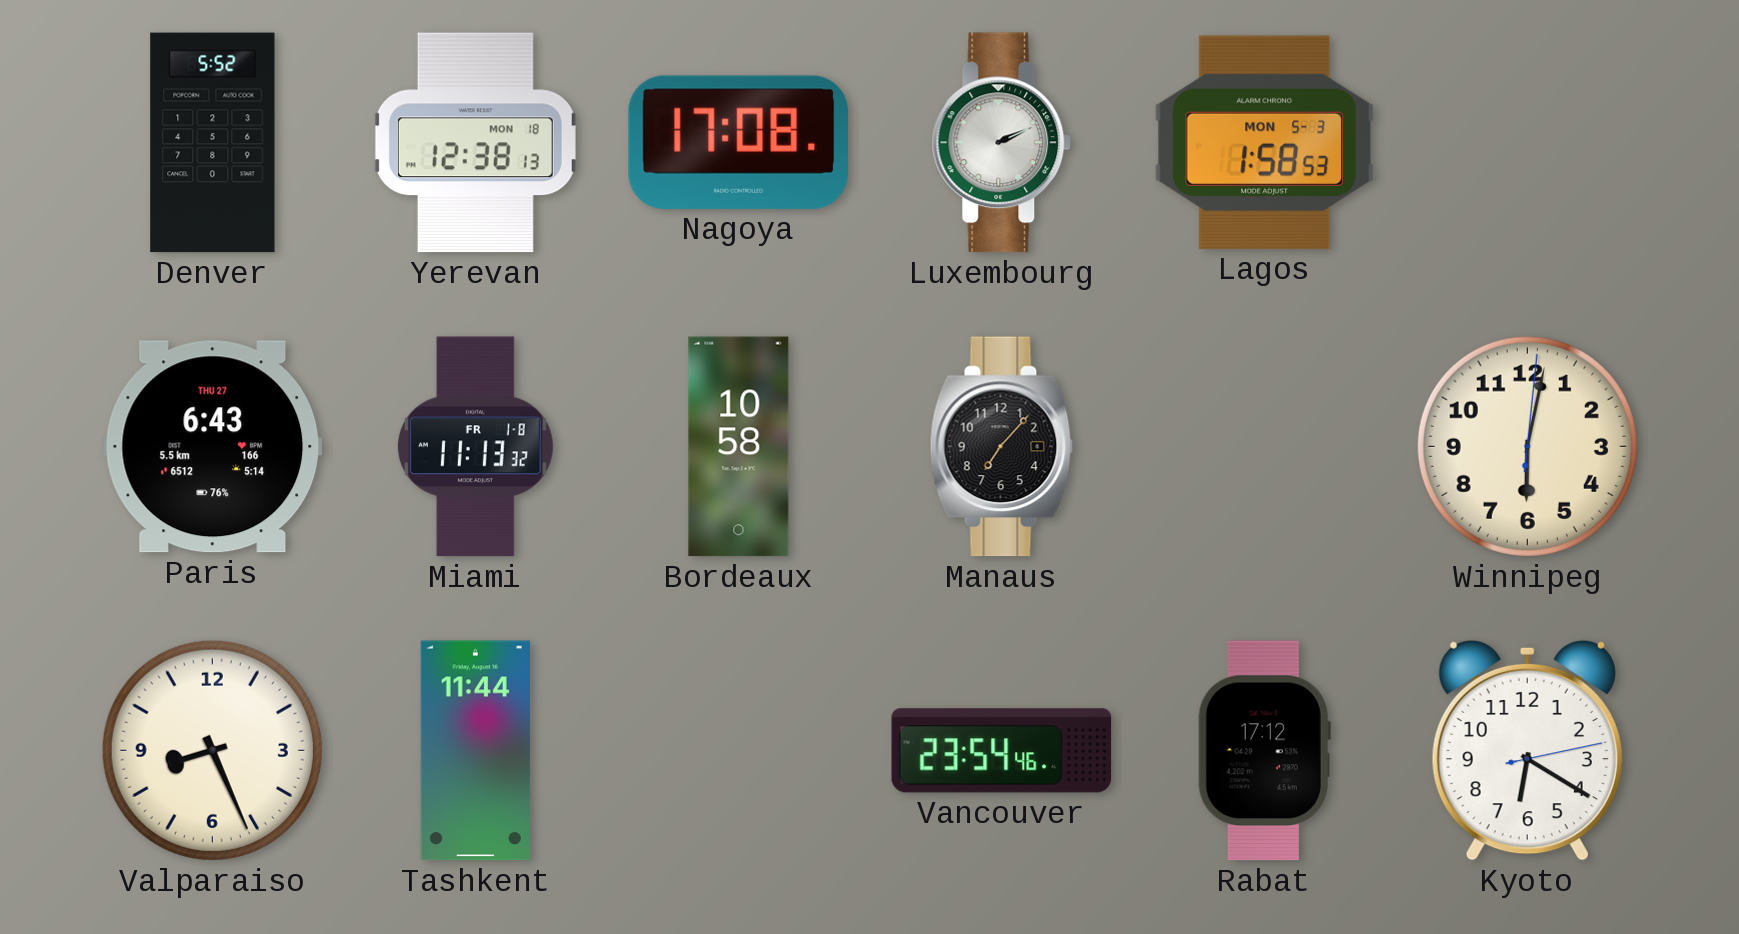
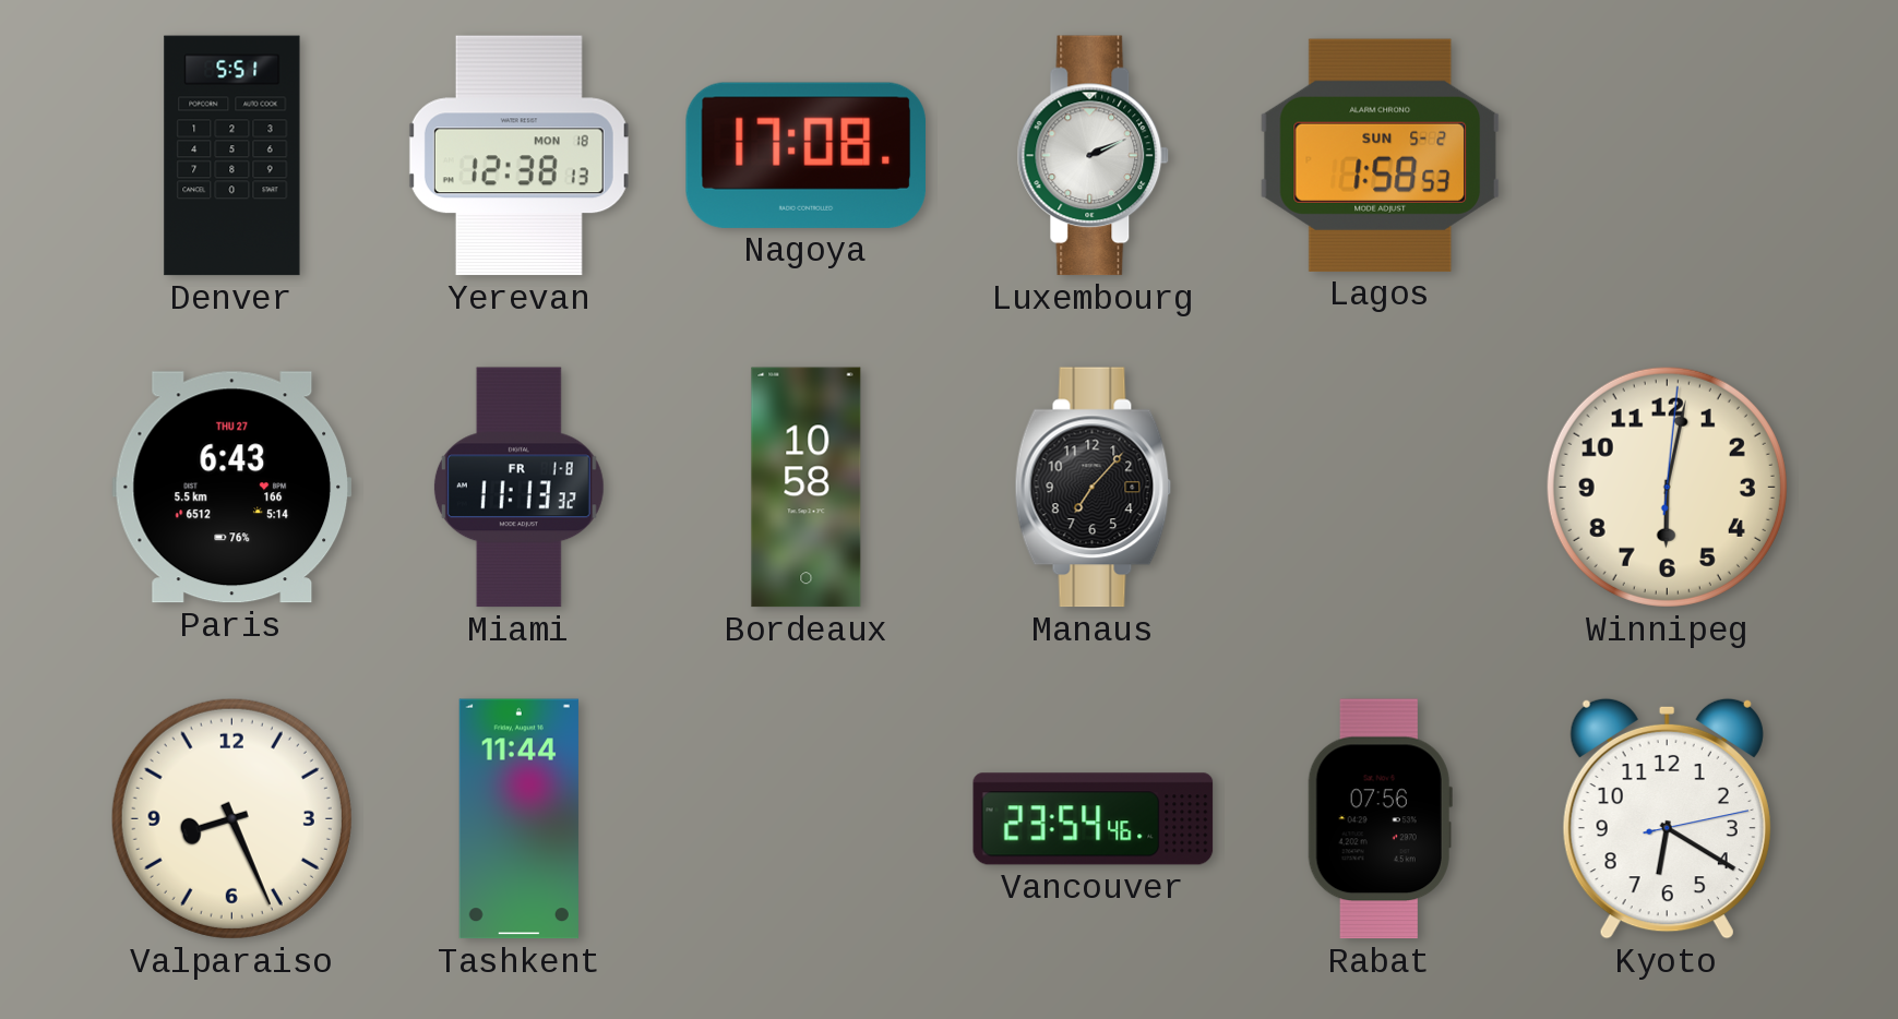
Denver: 5:52 -> 5:51
Lagos date: MON 5-3 -> SUN 5-2
Rabat: 17:12 -> 07:56
